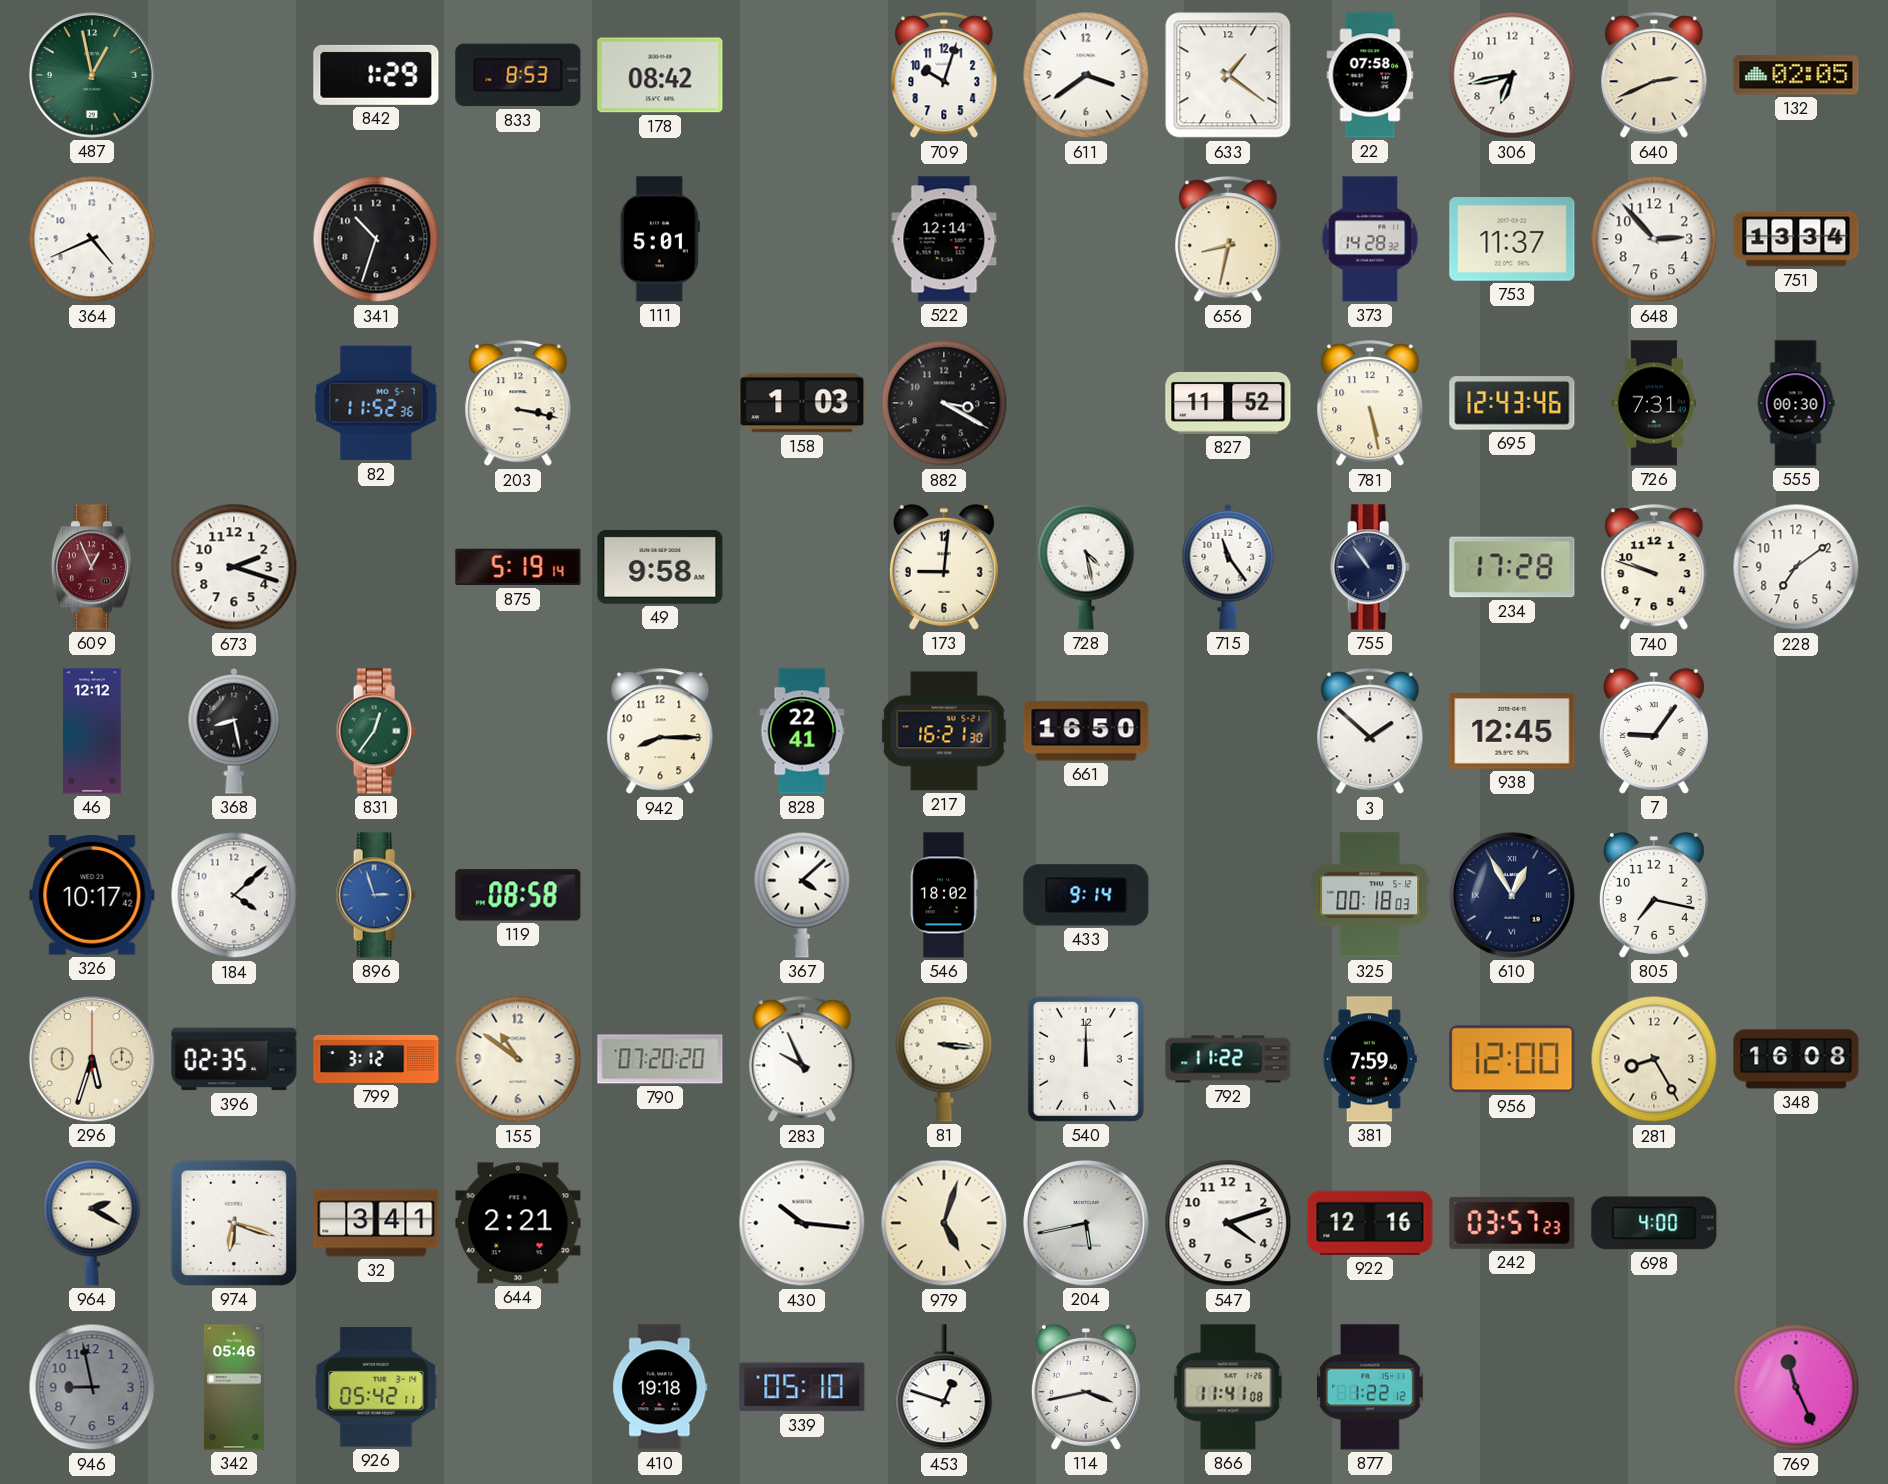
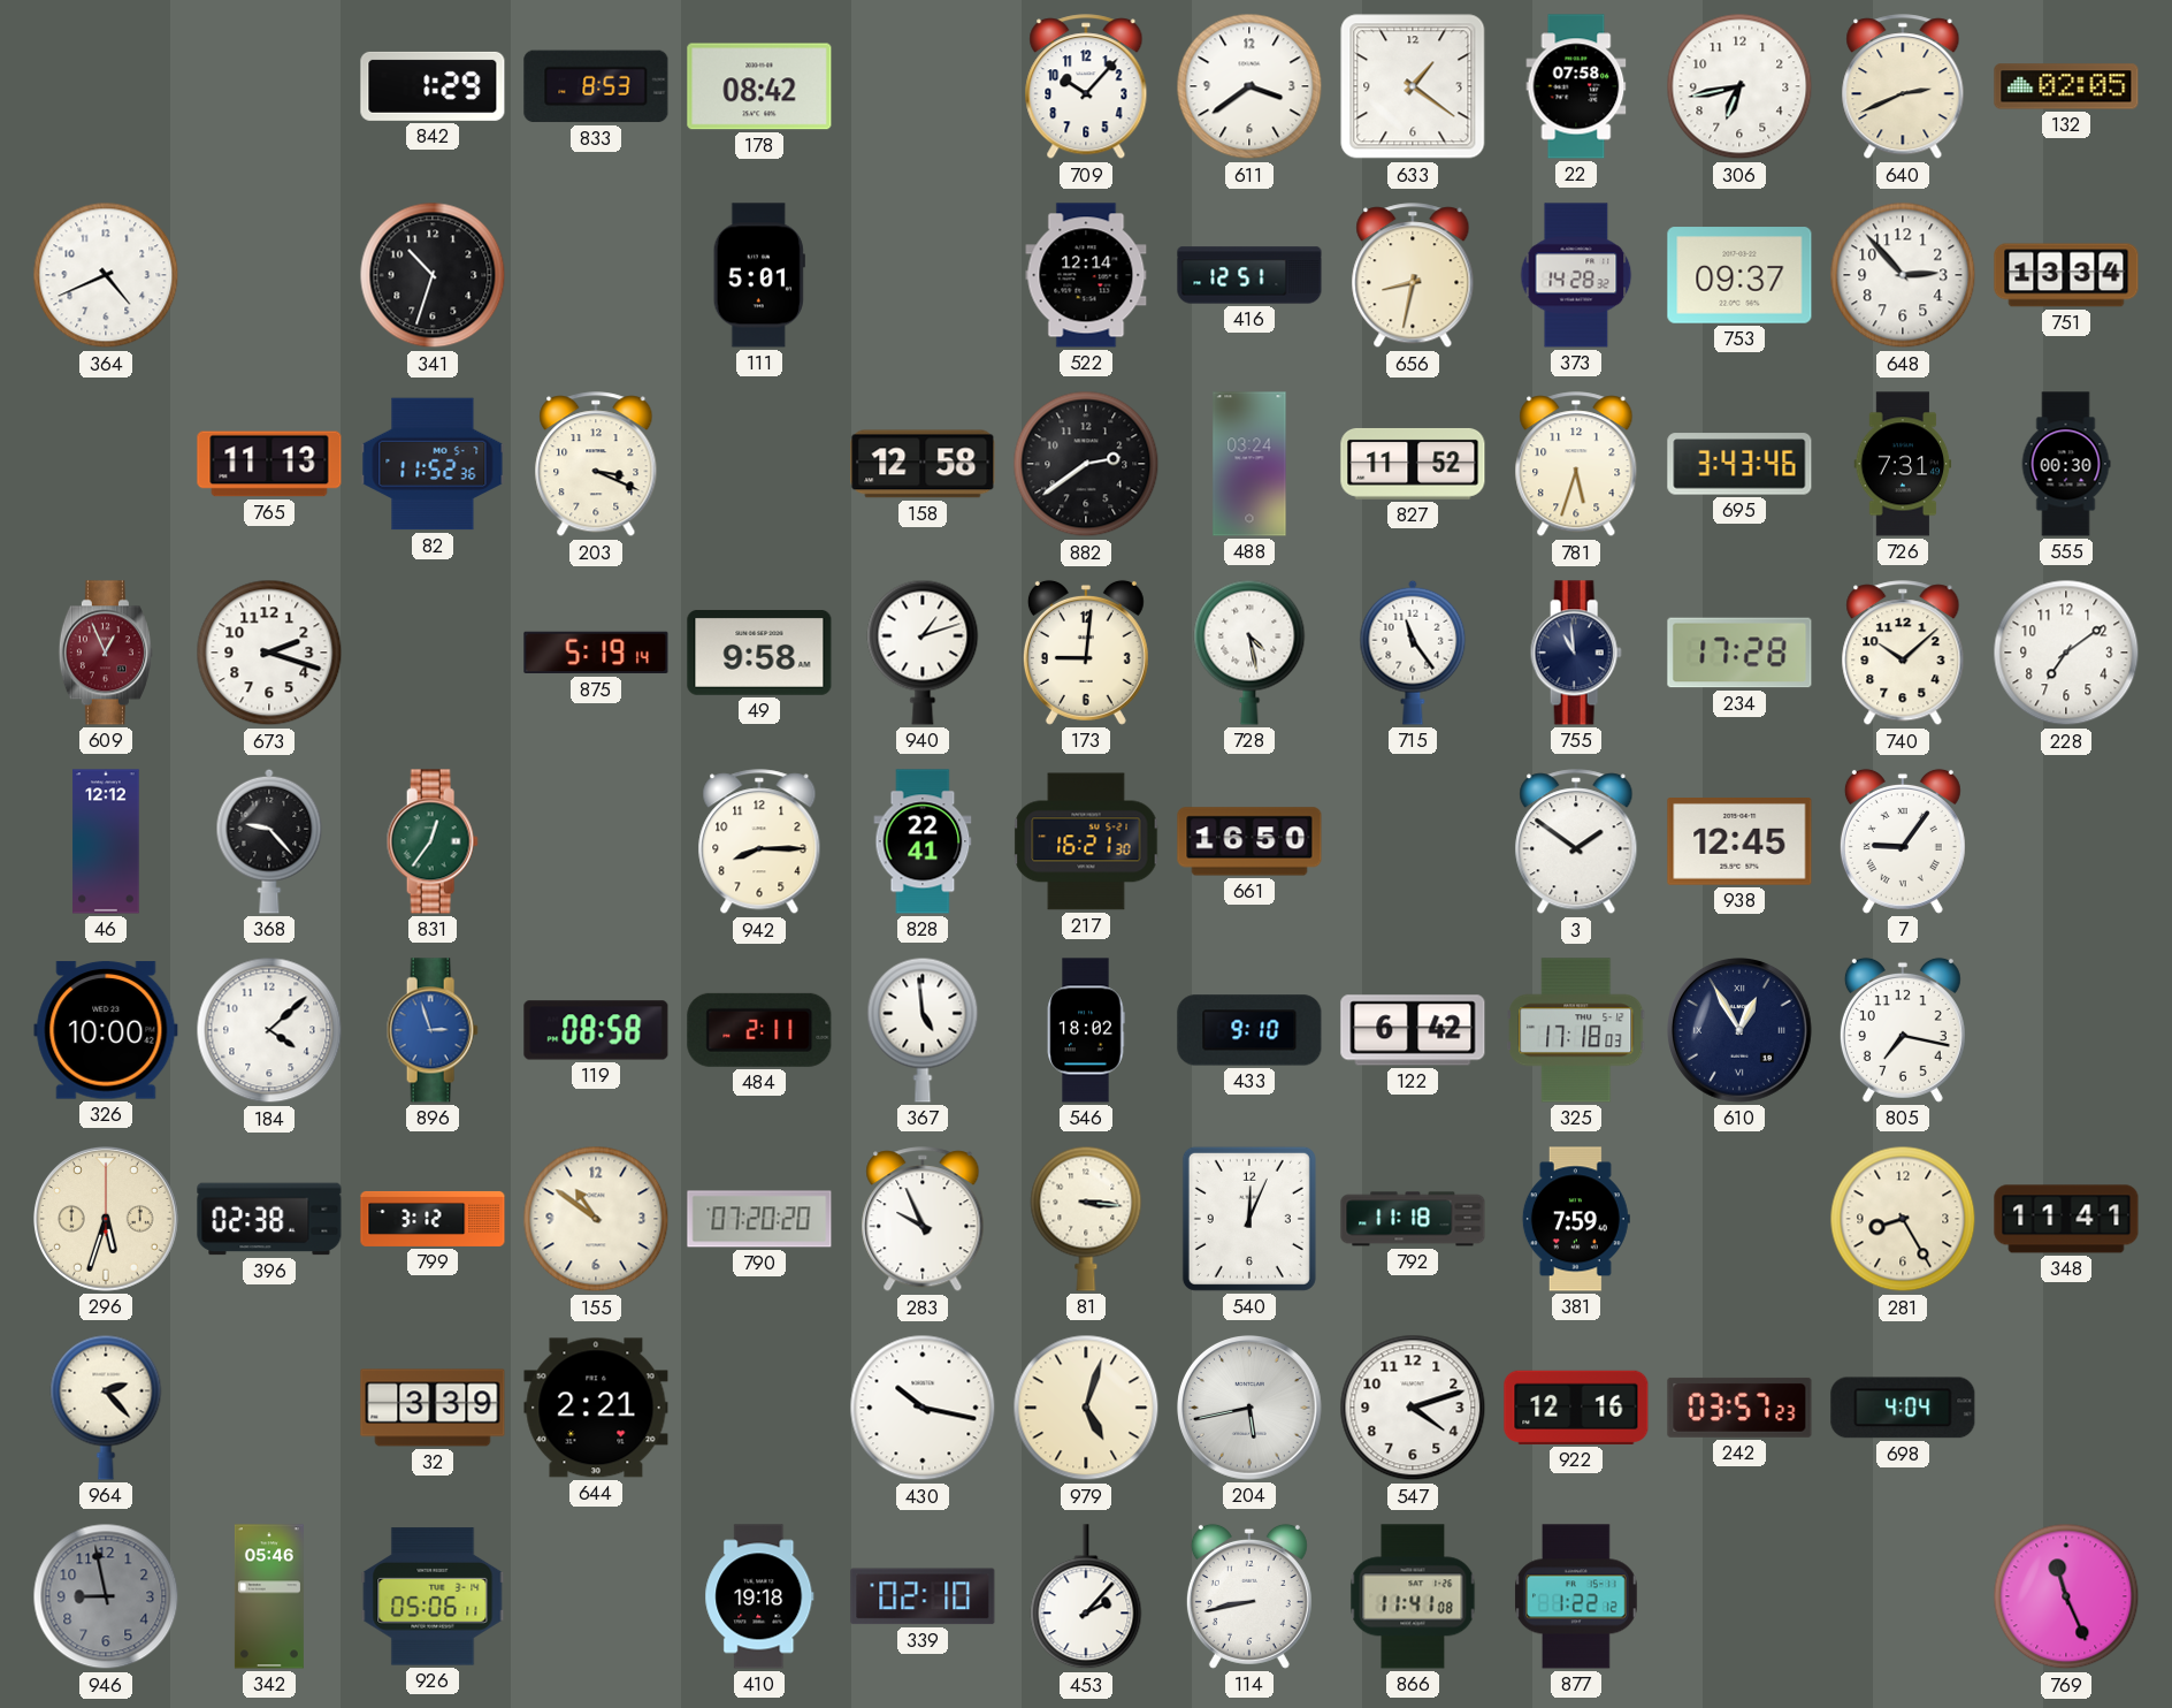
487: 12:58 -> none
709: 10:03 -> 10:07
416: none -> 12:51
753: 11:37 -> 09:37
765: none -> 11:13
203: 3:17 -> 3:19
158: 1:03 -> 12:58
882: 3:20 -> 2:39
488: none -> 03:24
781: 5:28 -> 5:33
695: 12:43 -> 3:43
940: none -> 1:12
755: 10:54 -> 10:59
740: 9:48 -> 10:08
368: 8:28 -> 9:23
3: 1:52 -> 1:51
326: 10:17 -> 10:00
484: none -> 2:11
367: 4:08 -> 4:59
433: 9:14 -> 9:10
122: none -> 6:42
325: 00:18 -> 17:18
396: 02:35 -> 02:38
540: 12:00 -> 12:04
792: 11:22 -> 11:18
956: 12:00 -> none
348: 16:08 -> 11:41
964: 2:20 -> 2:23
974: 6:18 -> none
32: 3:41 -> 3:39
430: 10:16 -> 10:17
698: 4:00 -> 4:04
926: 05:42 -> 05:06
339: 05:10 -> 02:10
453: 12:48 -> 2:07
114: 3:43 -> 8:43
